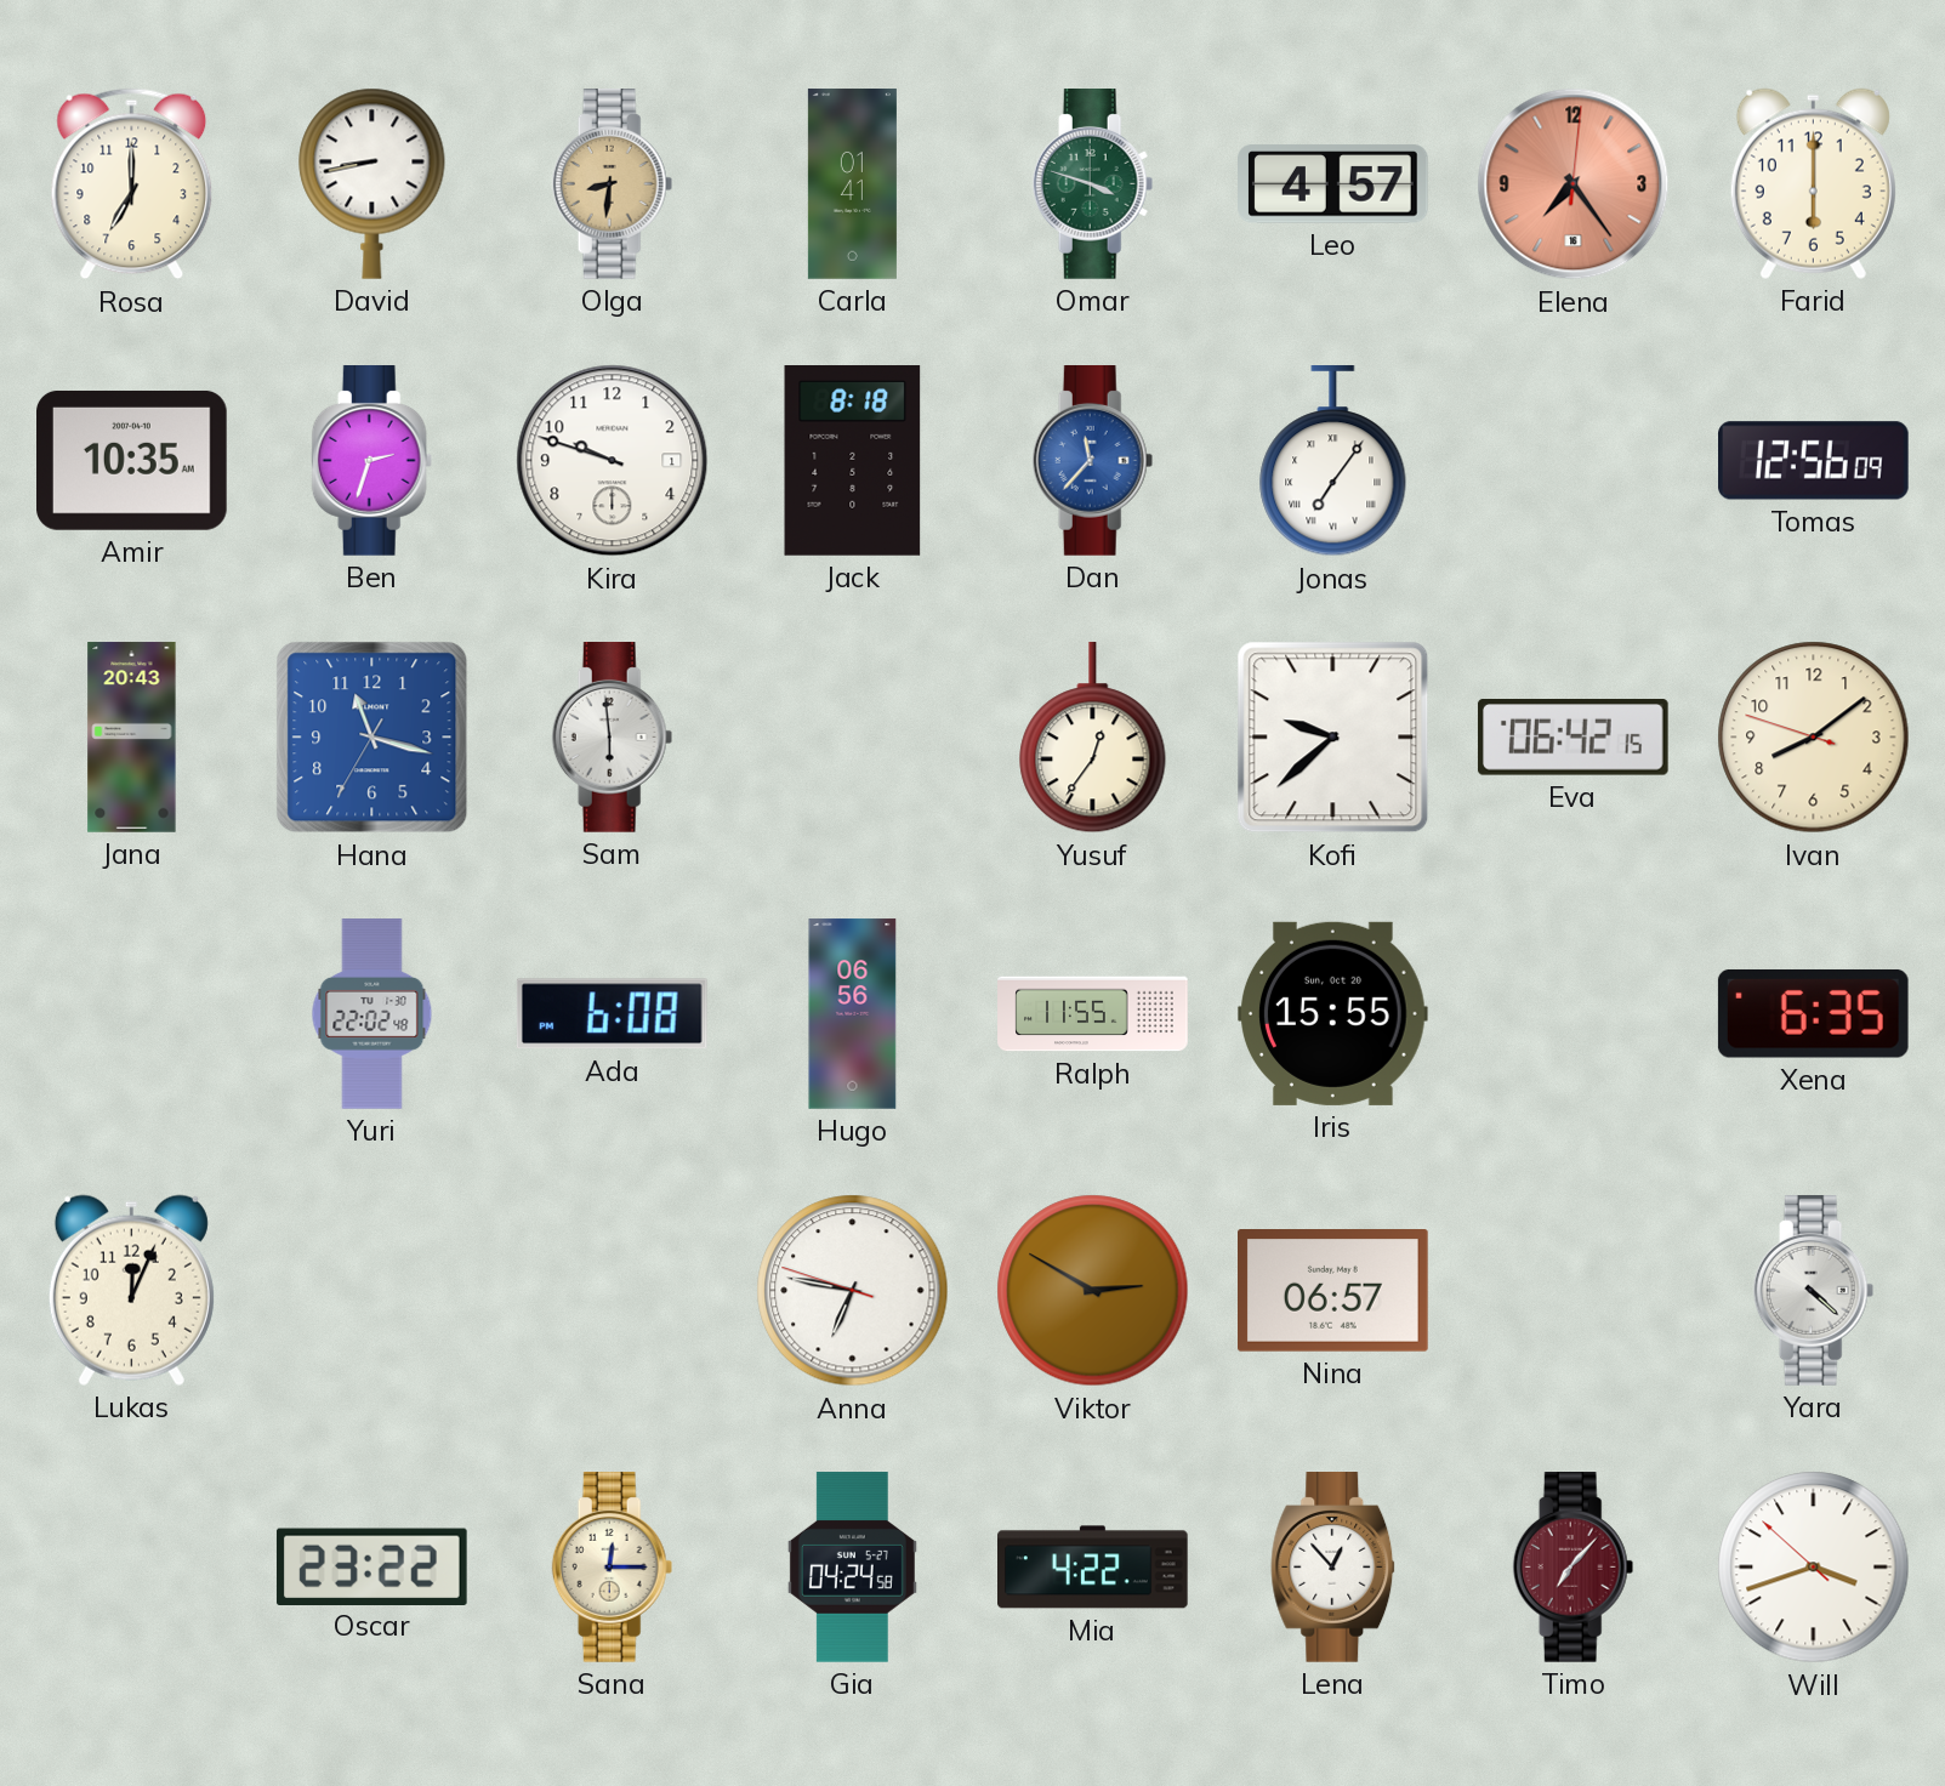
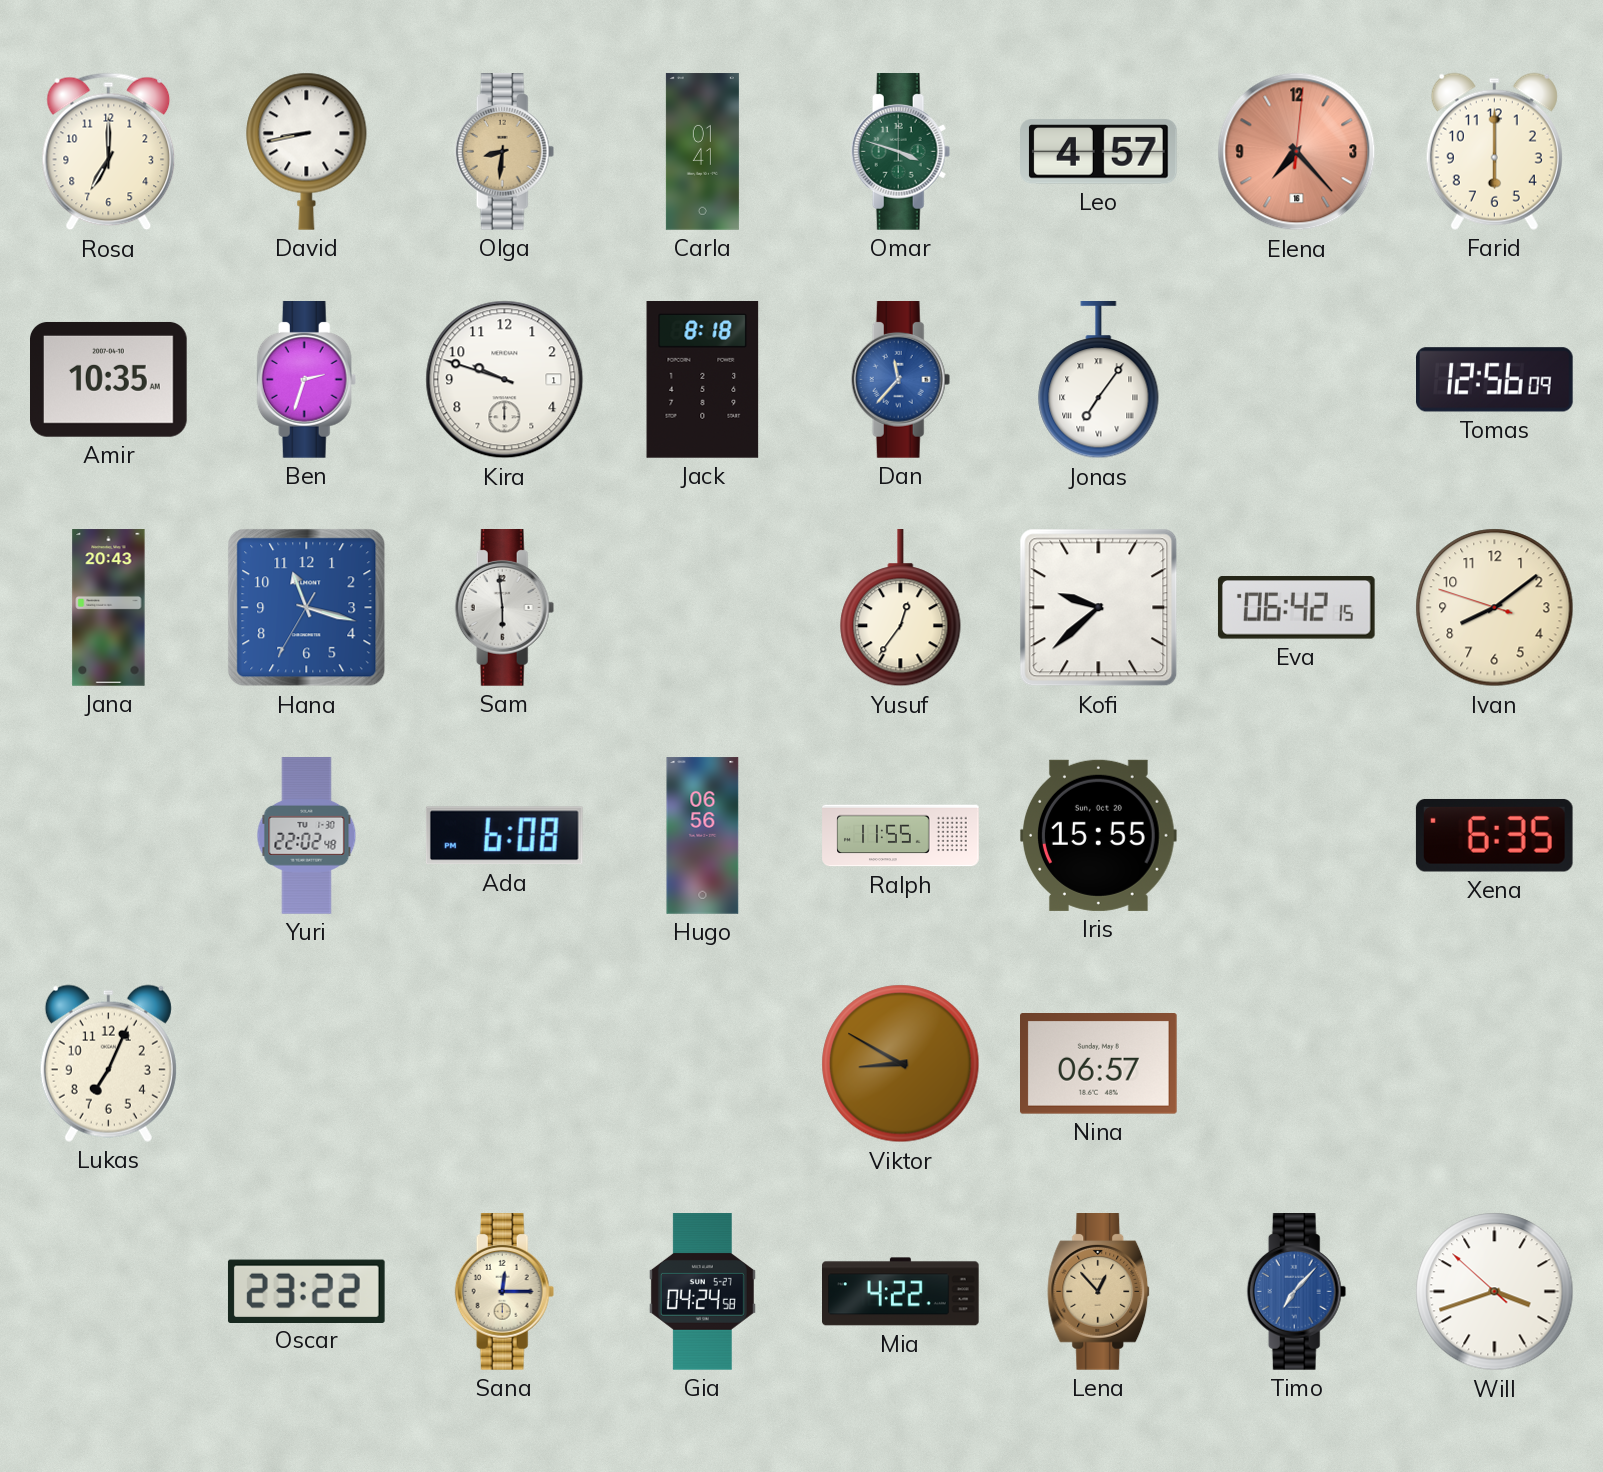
Elena: 7:24 -> 7:23
Lukas: 12:04 -> 7:04
Anna: 6:46 -> none
Viktor: 2:50 -> 8:50
Yara: 4:22 -> none
Lena dial: white -> champagne
Timo dial: burgundy -> blue
